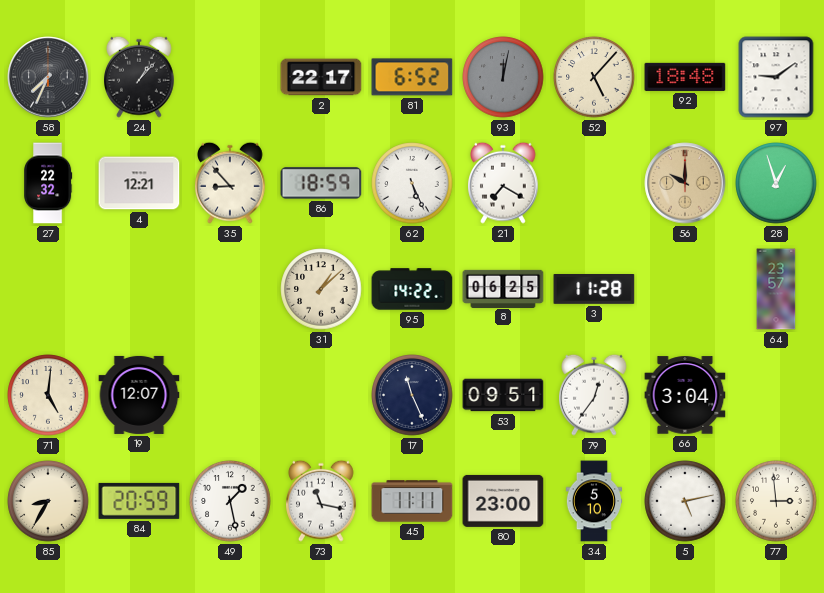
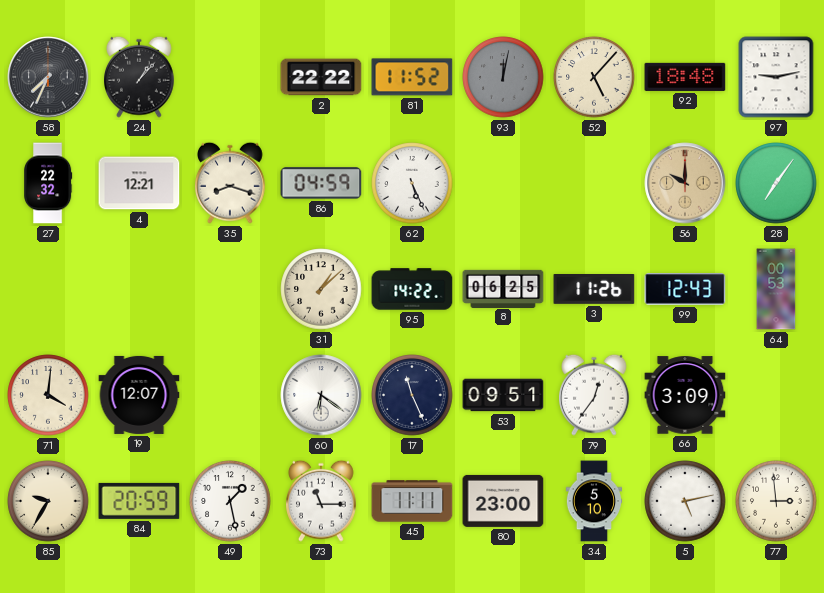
2: 22:17 -> 22:22
81: 6:52 -> 11:52
97: 9:09 -> 9:13
35: 8:53 -> 8:18
86: 18:59 -> 04:59
21: 7:20 -> none
28: 12:57 -> 7:06
3: 11:28 -> 11:26
99: none -> 12:43
64: 23:57 -> 00:53
71: 5:01 -> 4:01
60: none -> 6:21
66: 3:04 -> 3:09
85: 8:35 -> 9:35
73: 11:17 -> 11:15
